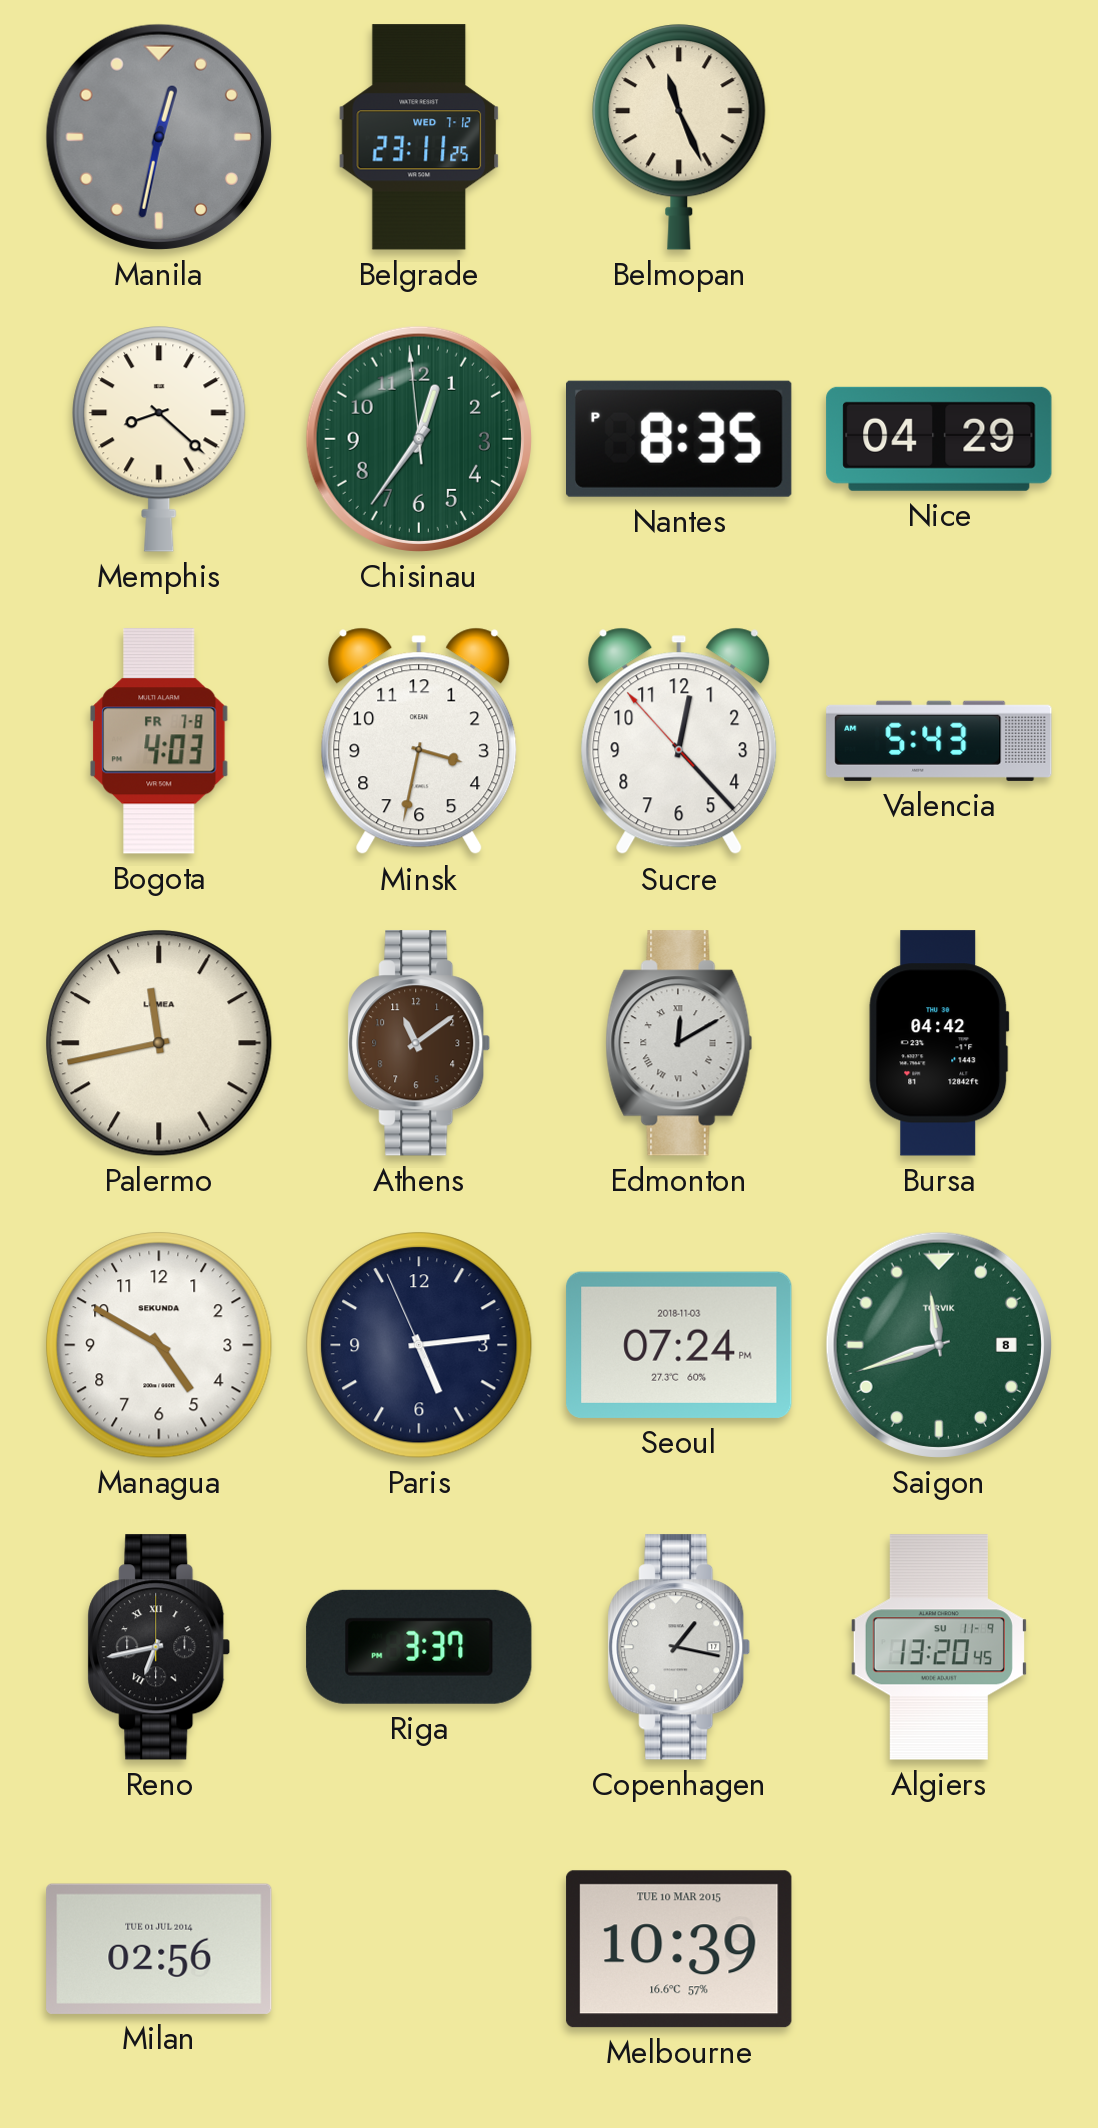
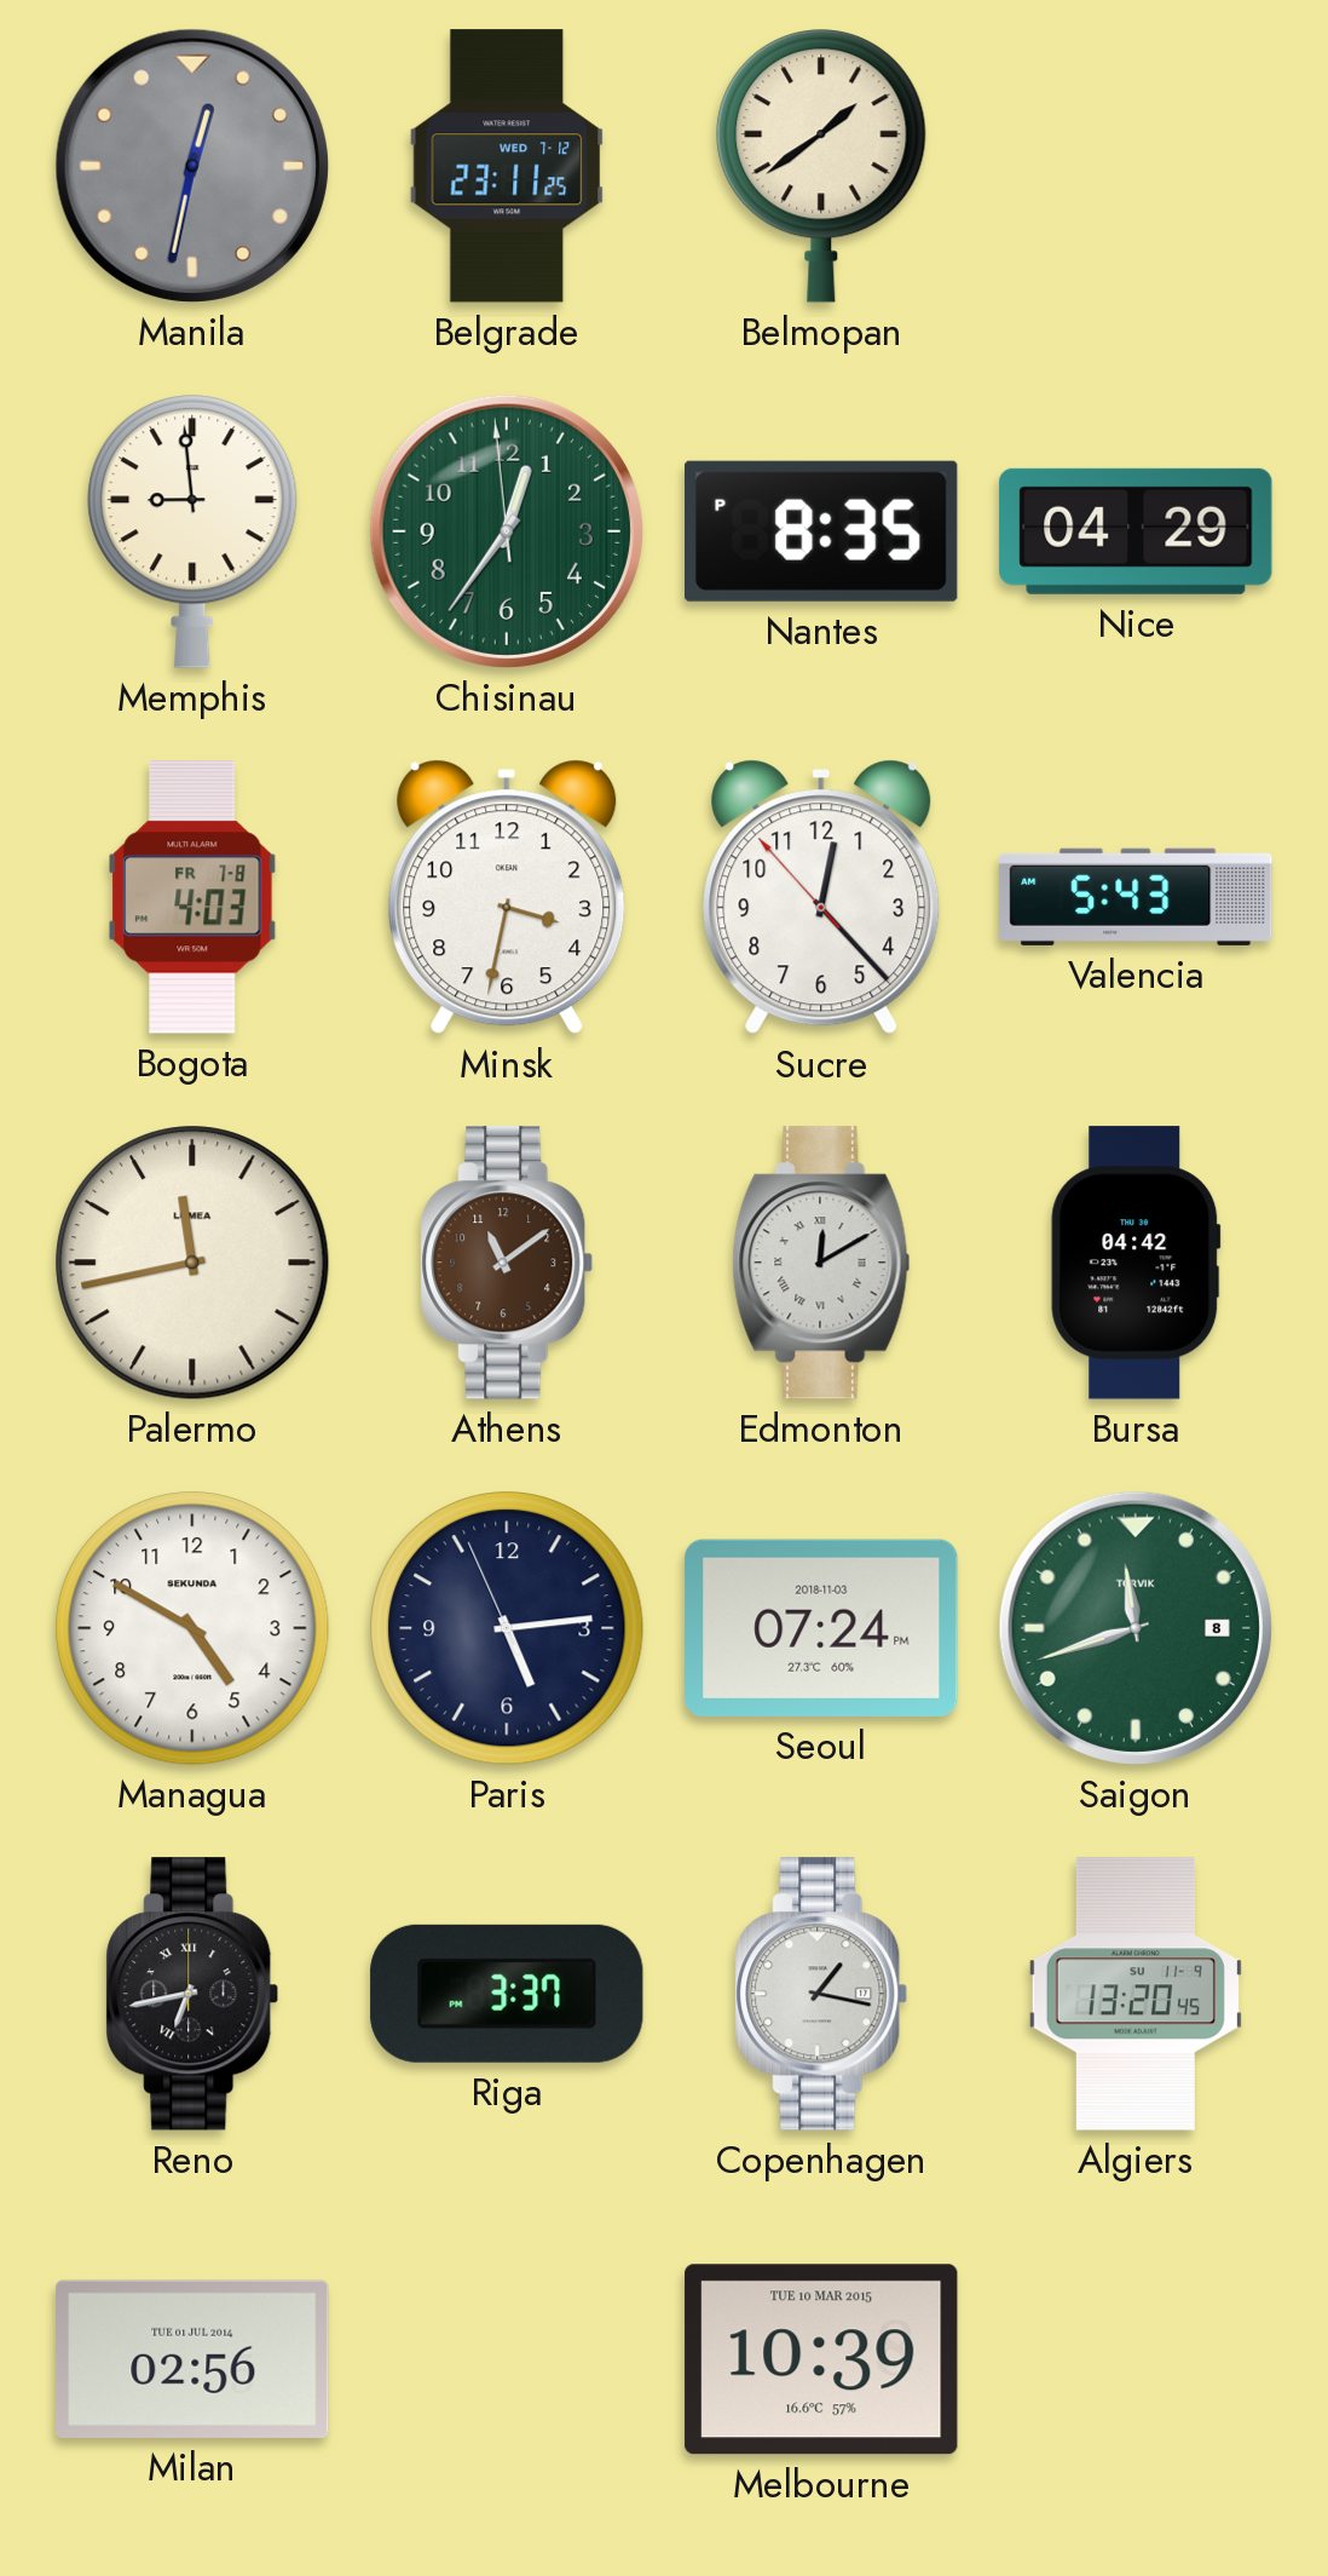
Belmopan: 11:26 -> 1:39
Memphis: 8:22 -> 8:59
